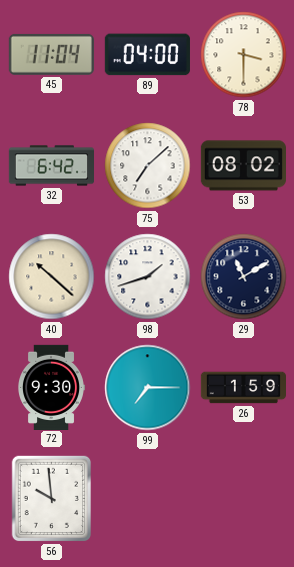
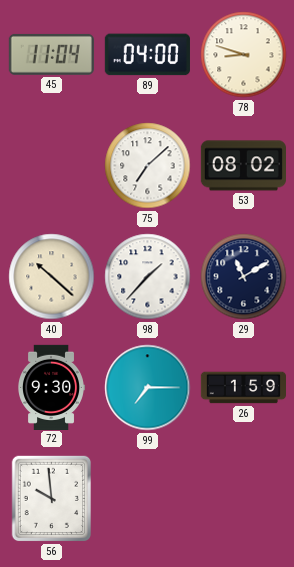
78: 3:30 -> 8:48
32: 6:42 -> none
98: 1:42 -> 1:37
